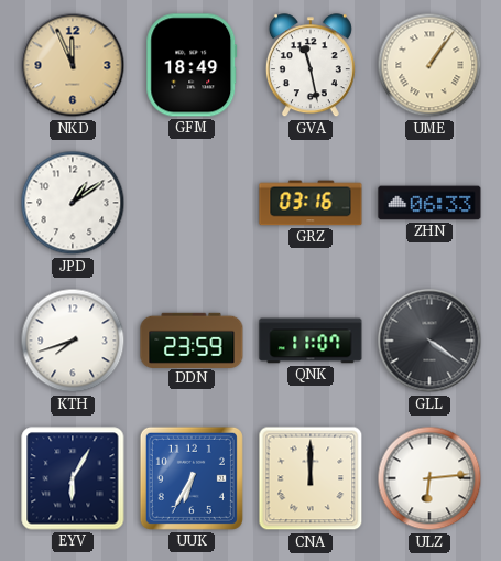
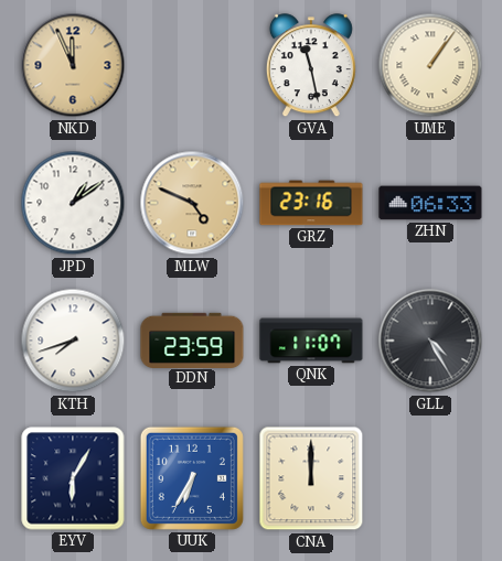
GFM: 18:49 -> none
MLW: none -> 4:49
GRZ: 03:16 -> 23:16
GLL: 4:21 -> 4:25
ULZ: 6:14 -> none
